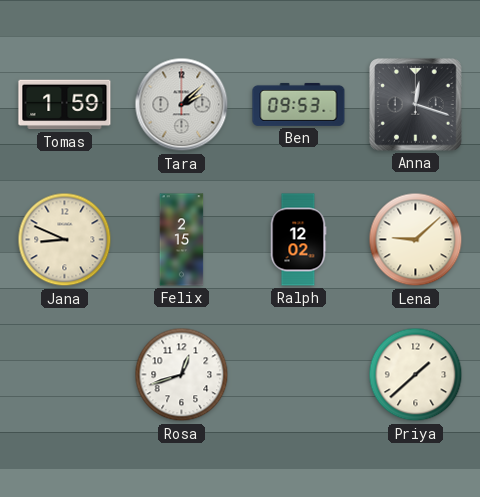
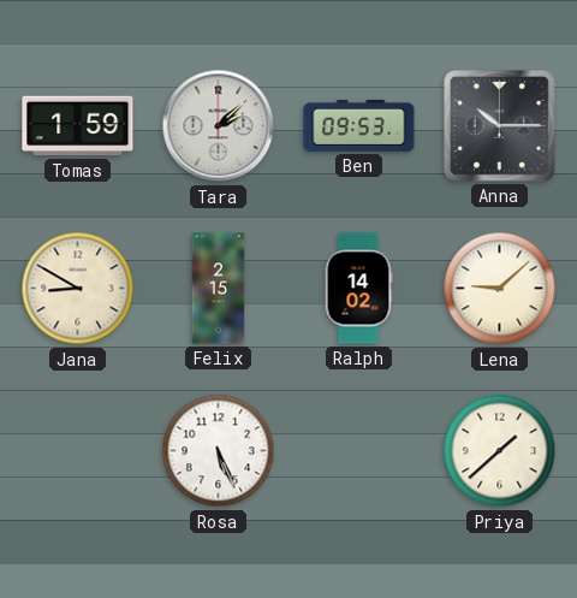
Anna: 12:18 -> 10:15
Jana: 8:49 -> 8:50
Ralph: 12:02 -> 14:02
Rosa: 12:42 -> 5:26
